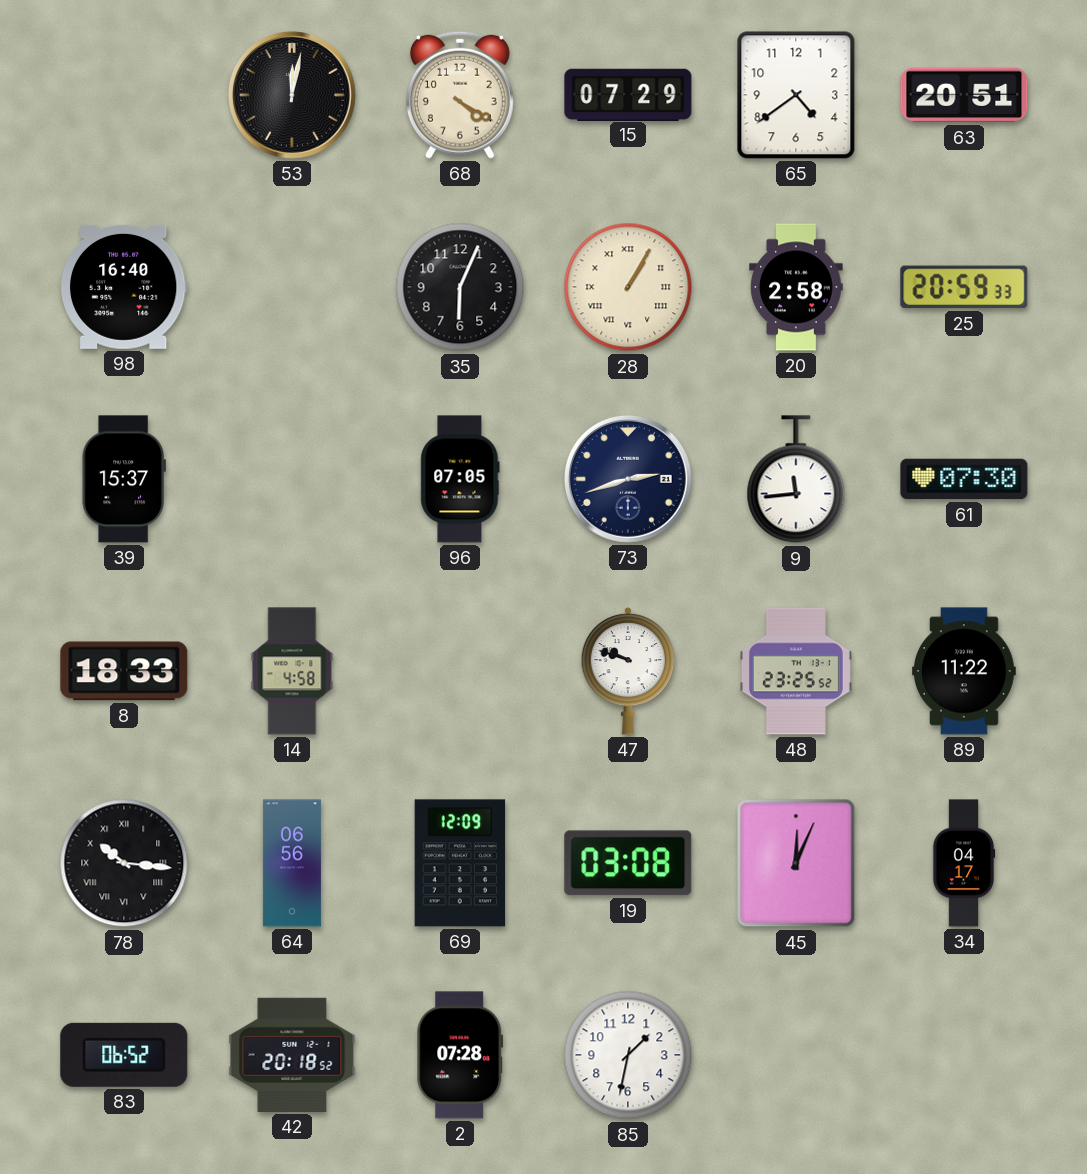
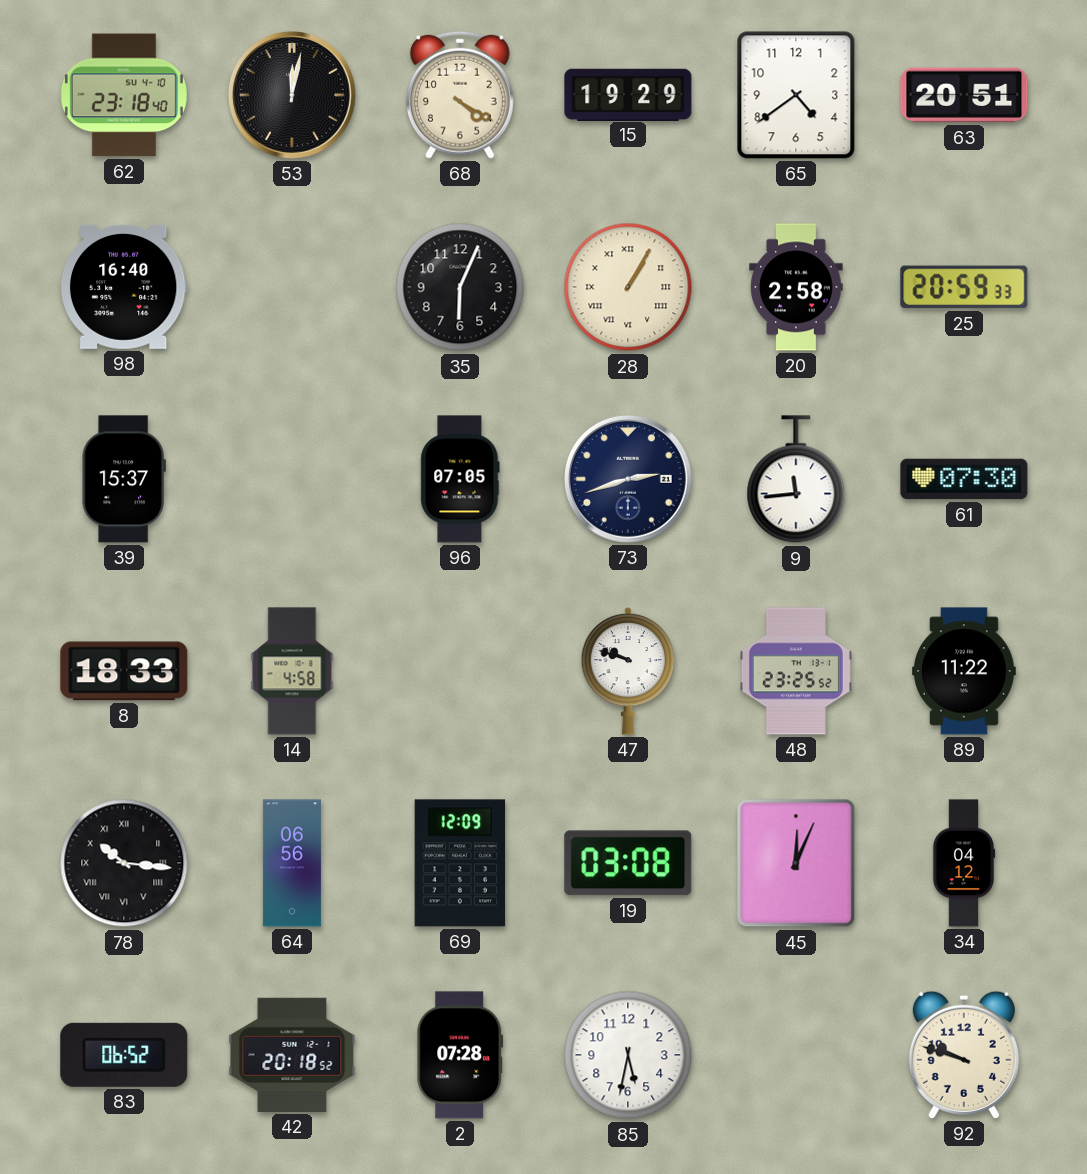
62: none -> 23:18
15: 07:29 -> 19:29
34: 04:17 -> 04:12
85: 1:32 -> 5:32
92: none -> 9:48
